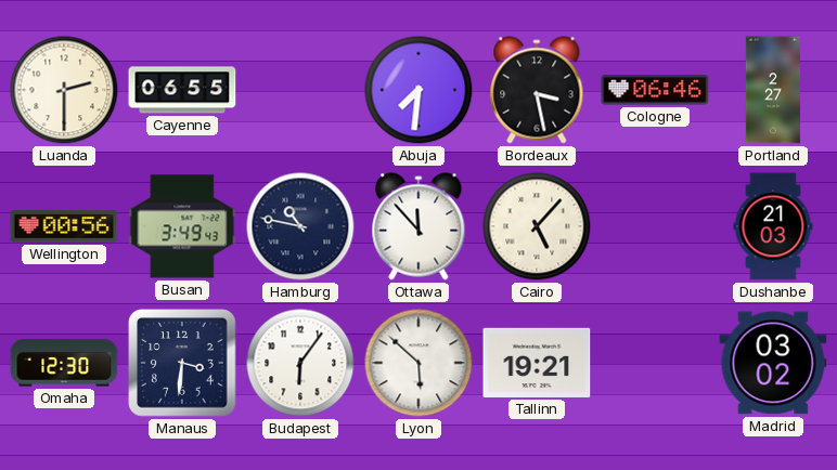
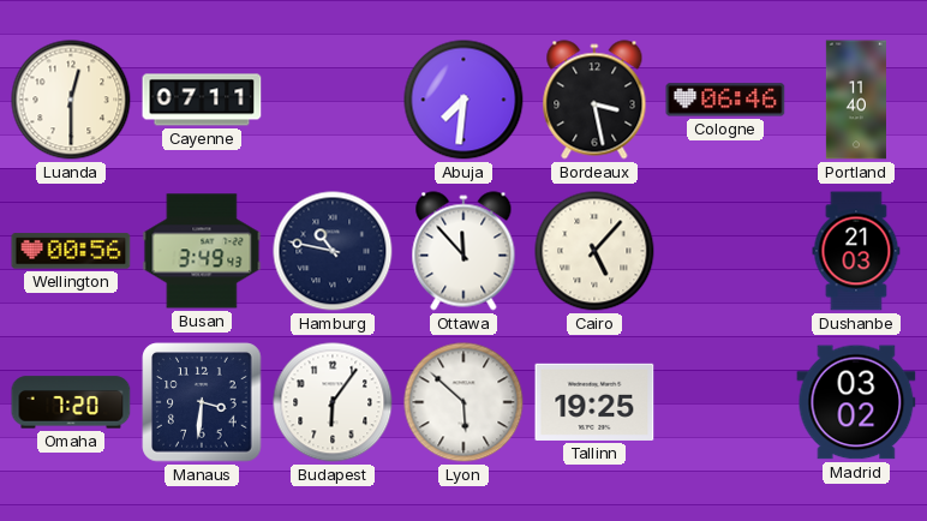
Luanda: 2:30 -> 12:30
Cayenne: 06:55 -> 07:11
Portland: 2:27 -> 11:40
Omaha: 12:30 -> 7:20
Tallinn: 19:21 -> 19:25
